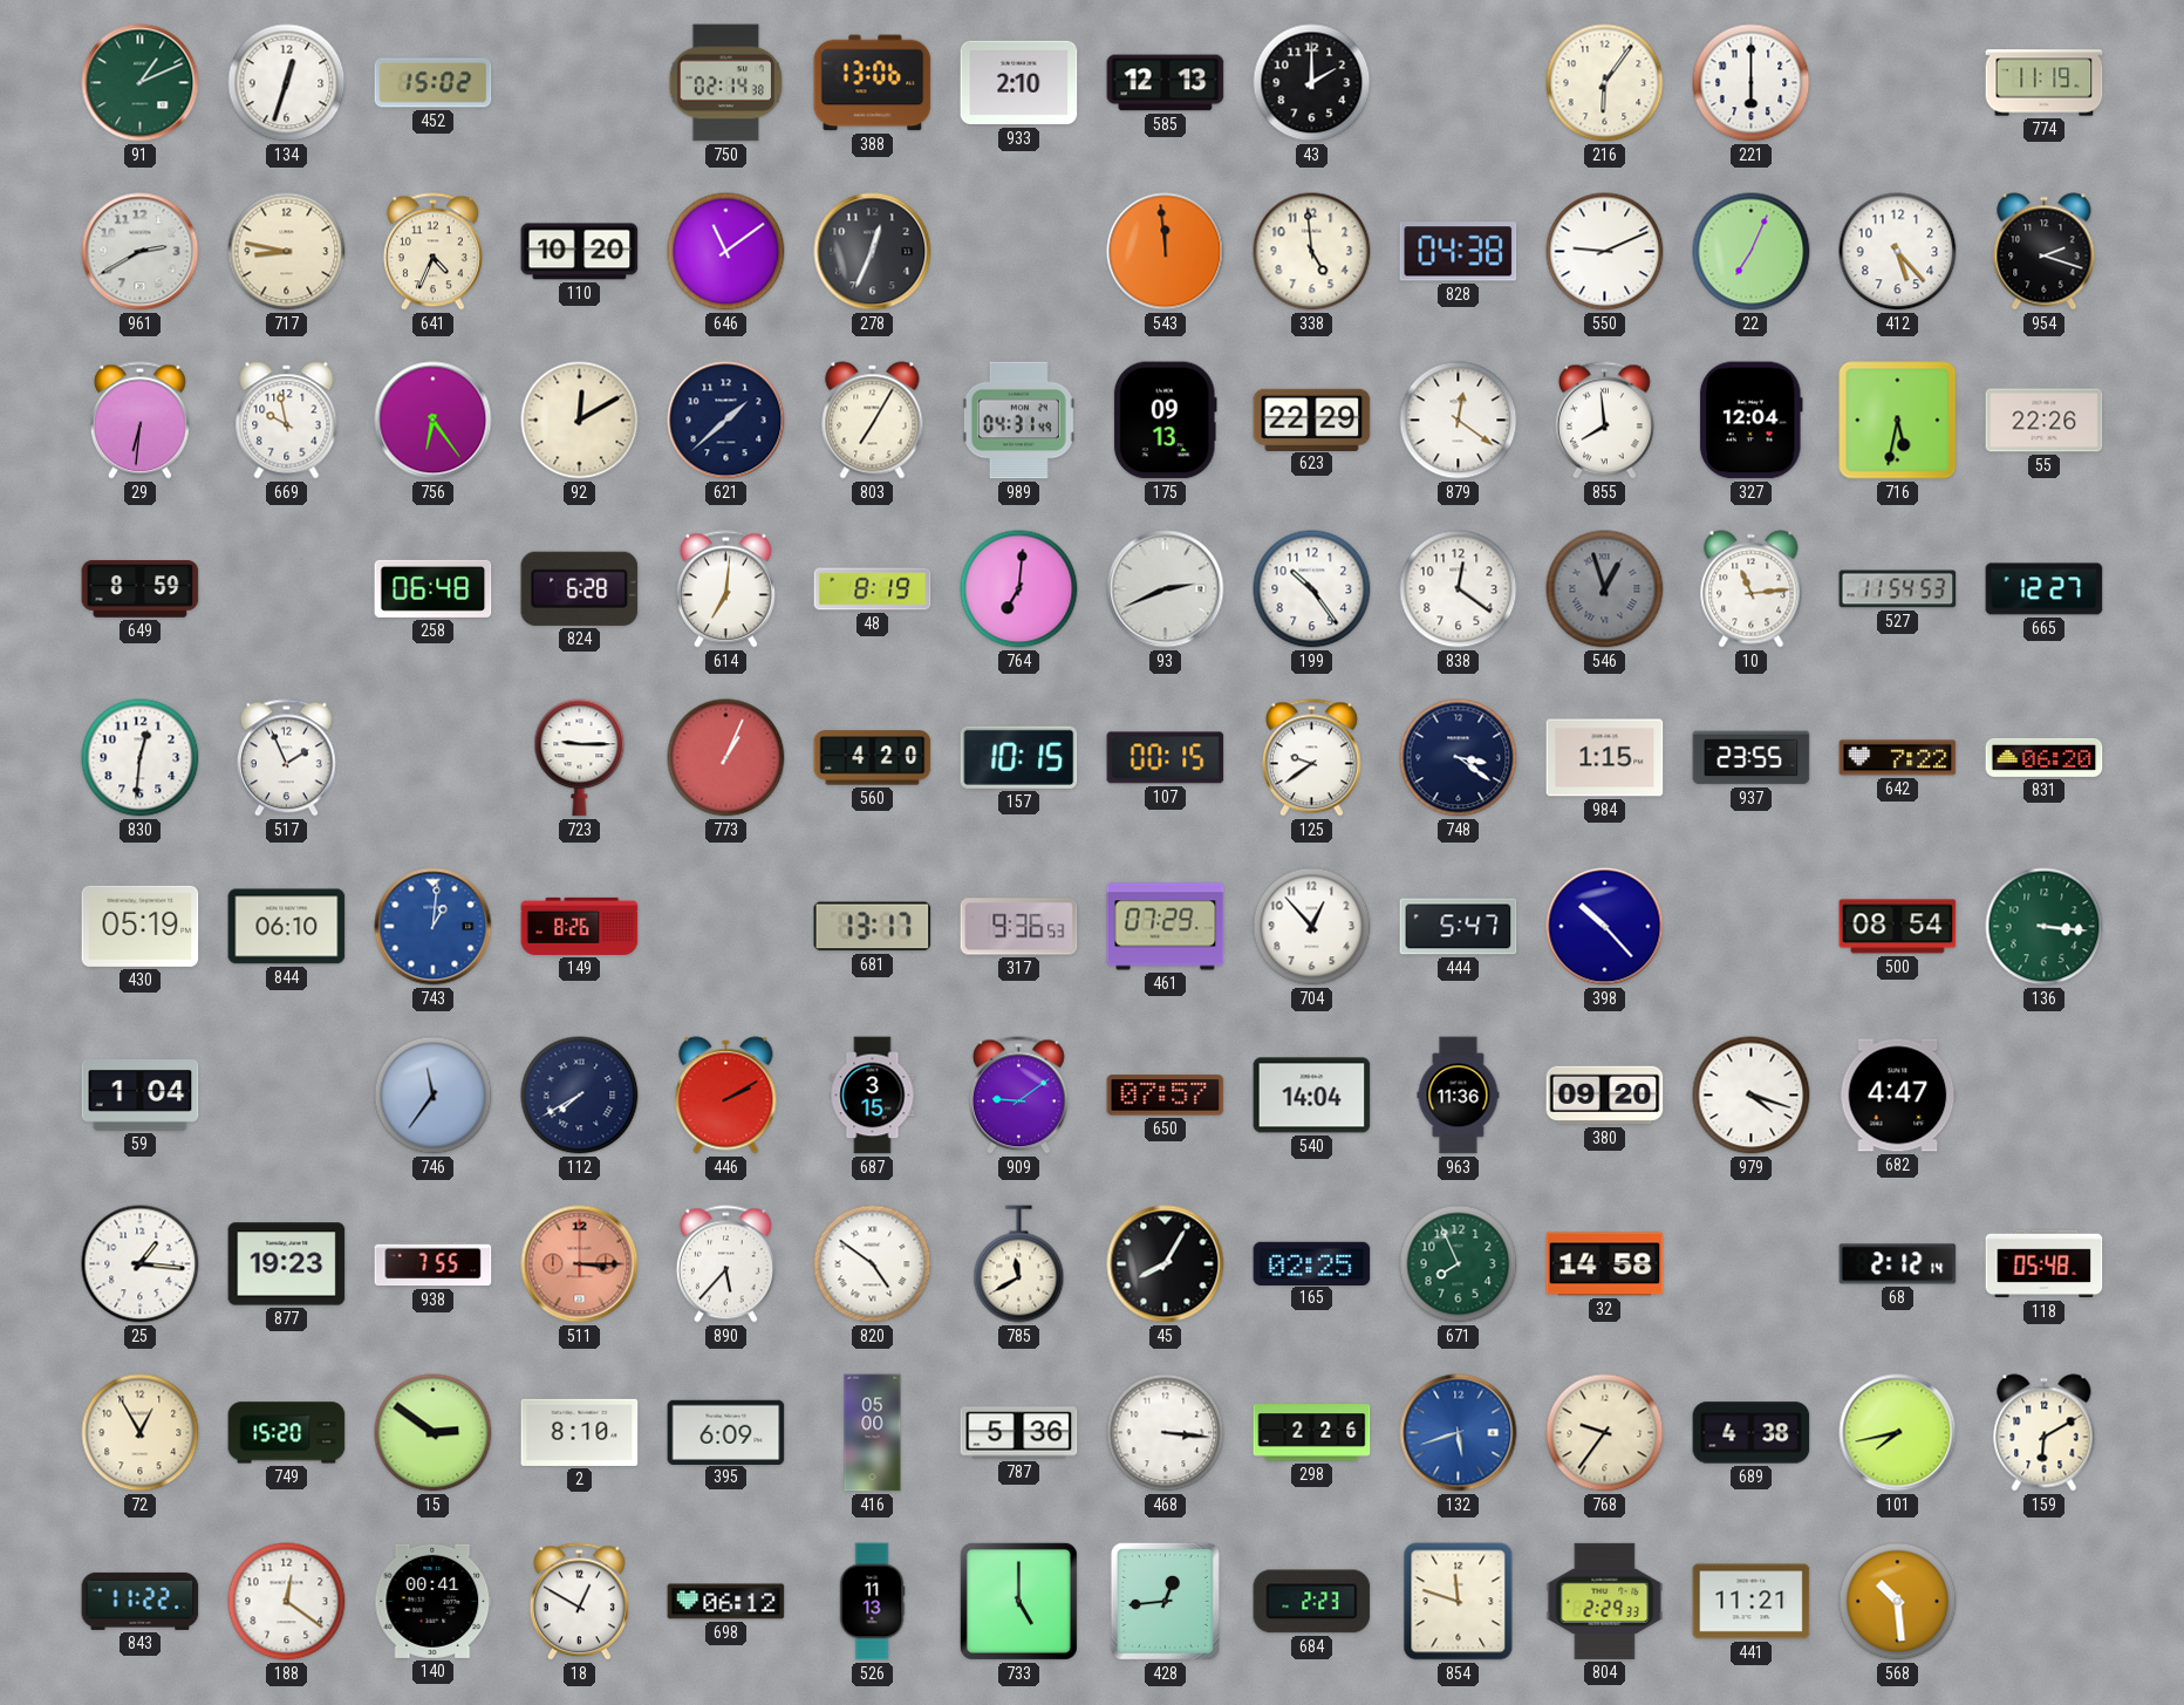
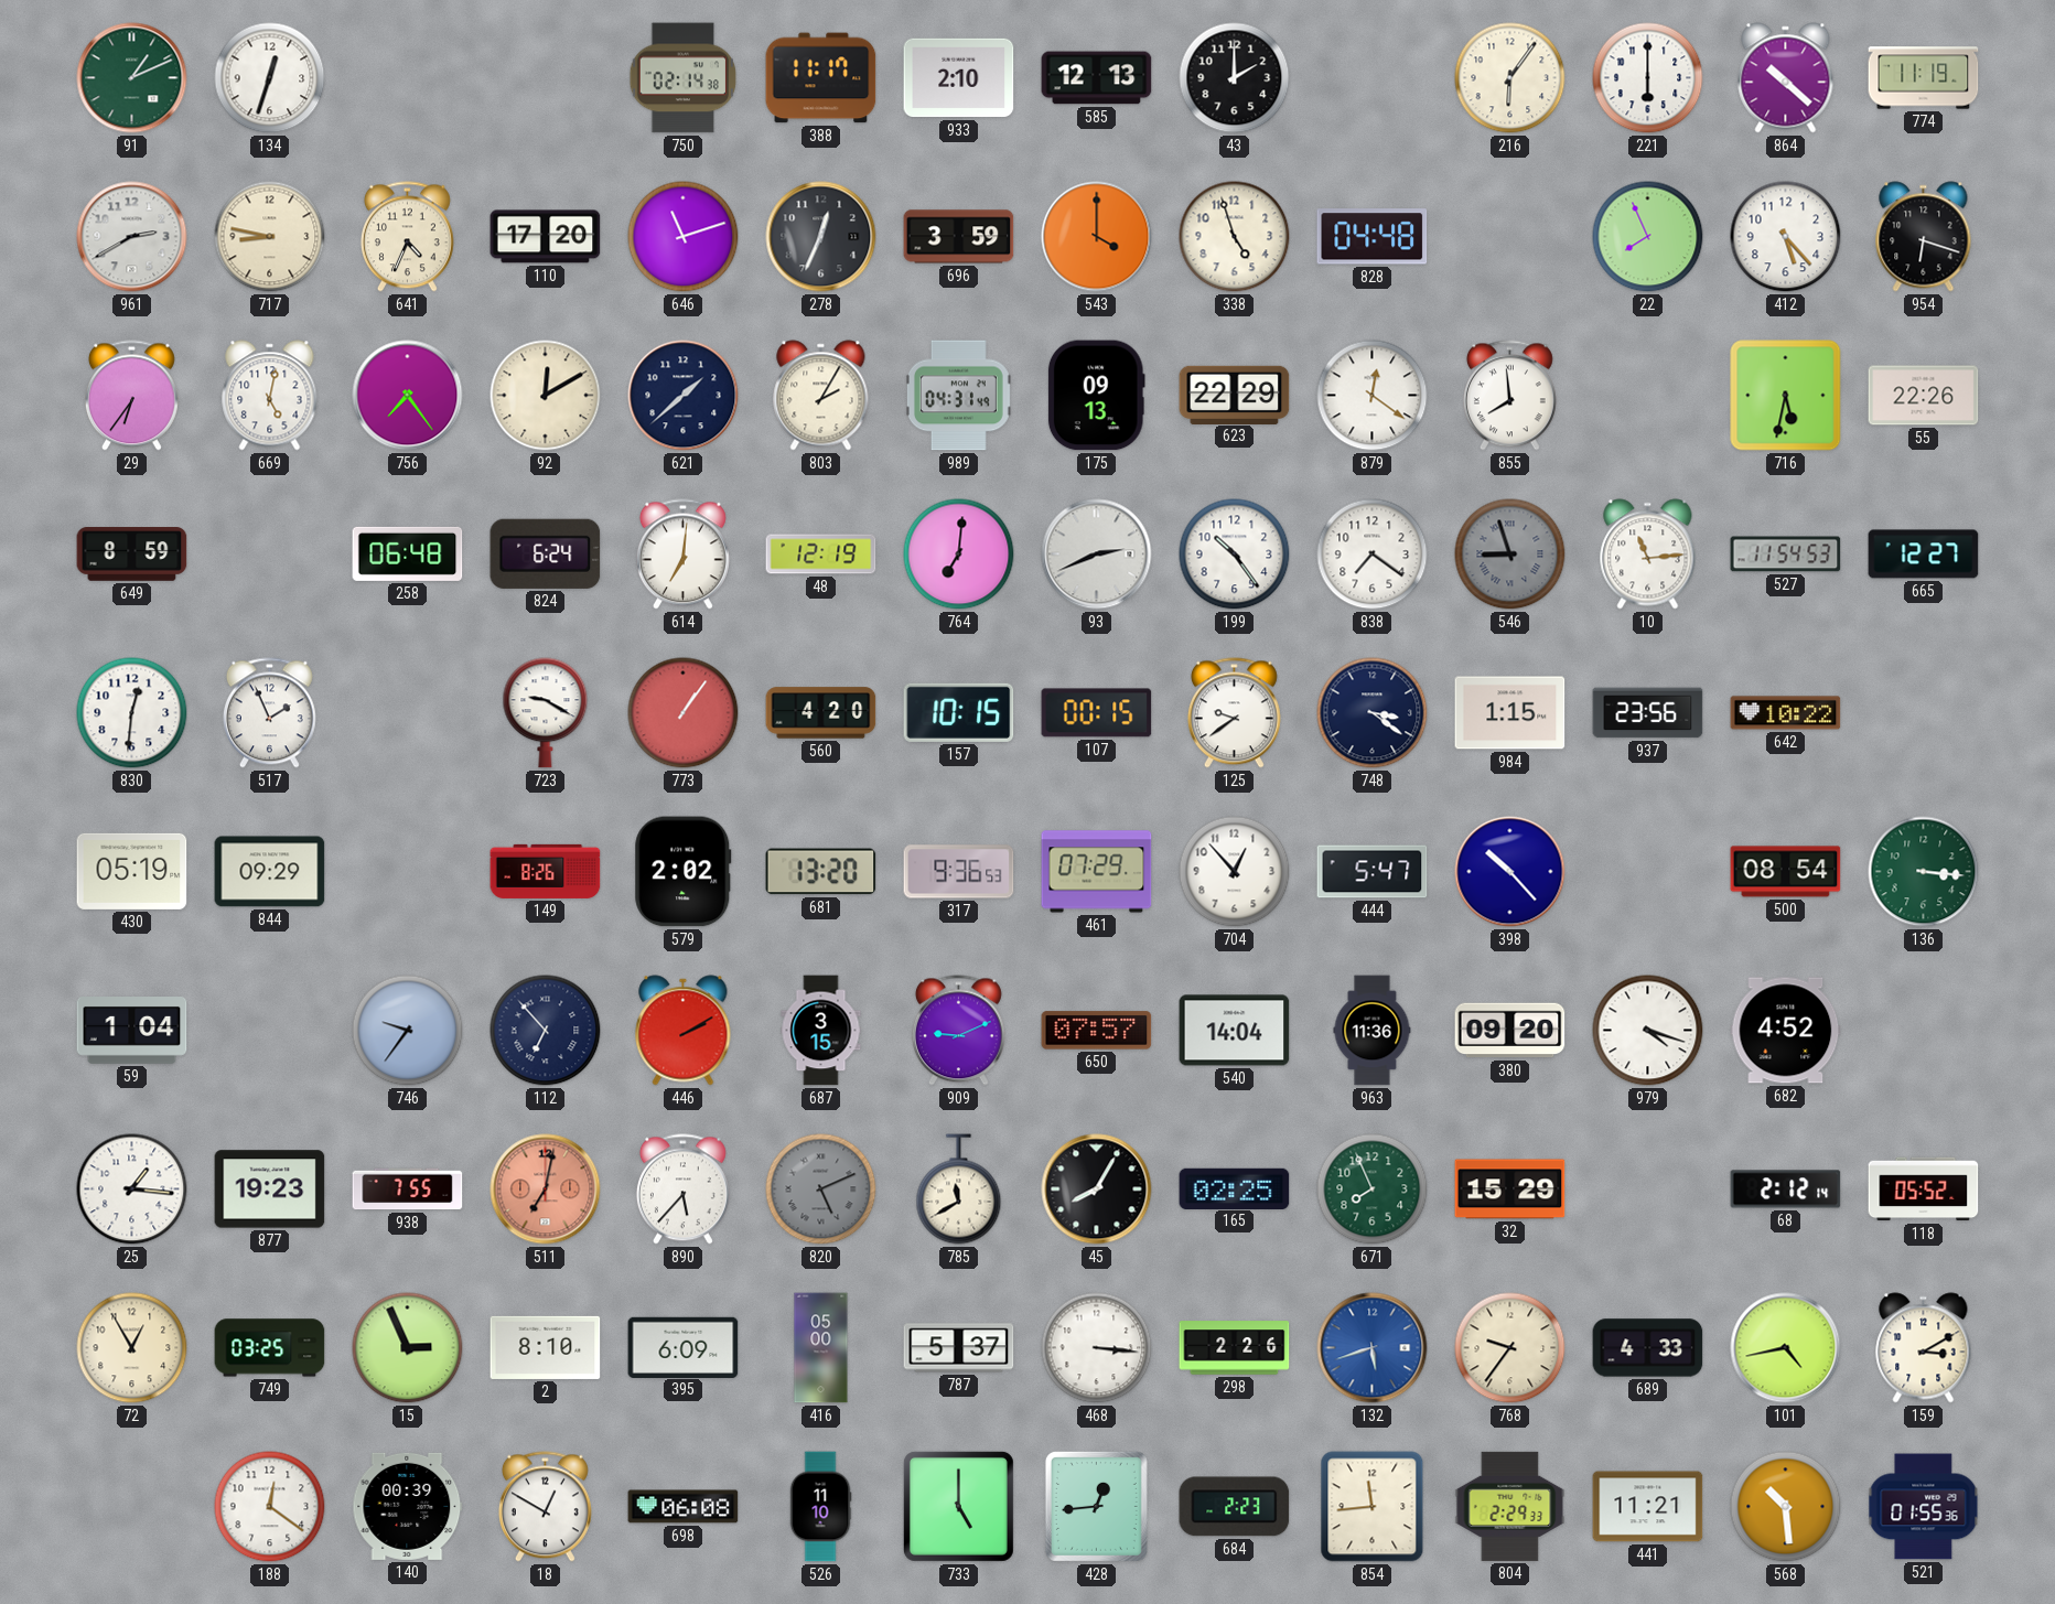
452: 15:02 -> none
388: 13:06 -> 11:17
864: none -> 10:22
110: 10:20 -> 17:20
646: 11:09 -> 11:12
696: none -> 3:59
543: 11:59 -> 4:00
338: 4:59 -> 4:57
828: 04:38 -> 04:48
550: 9:11 -> none
22: 7:04 -> 7:56
954: 2:18 -> 6:18
29: 6:31 -> 6:36
669: 9:58 -> 5:02
756: 6:24 -> 7:24
803: 7:05 -> 2:05
327: 12:04 -> none
824: 6:28 -> 6:24
48: 8:19 -> 12:19
838: 12:21 -> 7:21
546: 12:57 -> 8:57
723: 9:15 -> 9:20
773: 1:04 -> 1:06
937: 23:55 -> 23:56
642: 7:22 -> 10:22
831: 06:20 -> none
844: 06:10 -> 09:29
743: 1:01 -> none
579: none -> 2:02
681: 13:17 -> 13:20
746: 11:36 -> 9:36
112: 7:40 -> 6:53
909: 9:09 -> 9:11
682: 4:47 -> 4:52
511: 3:15 -> 7:02
820: 4:51 -> 5:11
820 dial: white -> grey
32: 14:58 -> 15:29
118: 05:48 -> 05:52
749: 15:20 -> 03:25
15: 2:51 -> 2:56
787: 5:36 -> 5:37
689: 4:38 -> 4:33
101: 7:43 -> 4:43
159: 6:10 -> 3:10
843: 11:22 -> none
140: 00:41 -> 00:39
698: 06:12 -> 06:08
526: 11:13 -> 11:10
854: 11:48 -> 11:44
521: none -> 01:55
